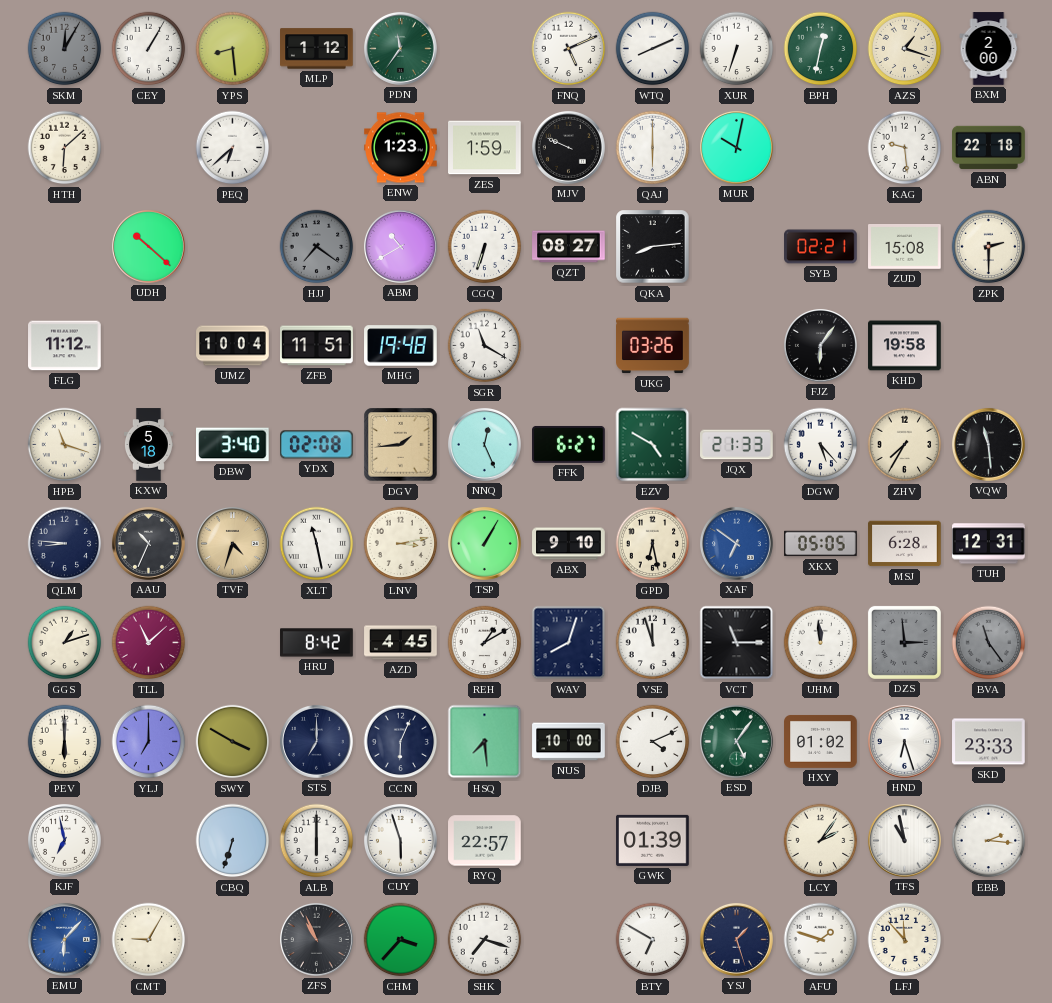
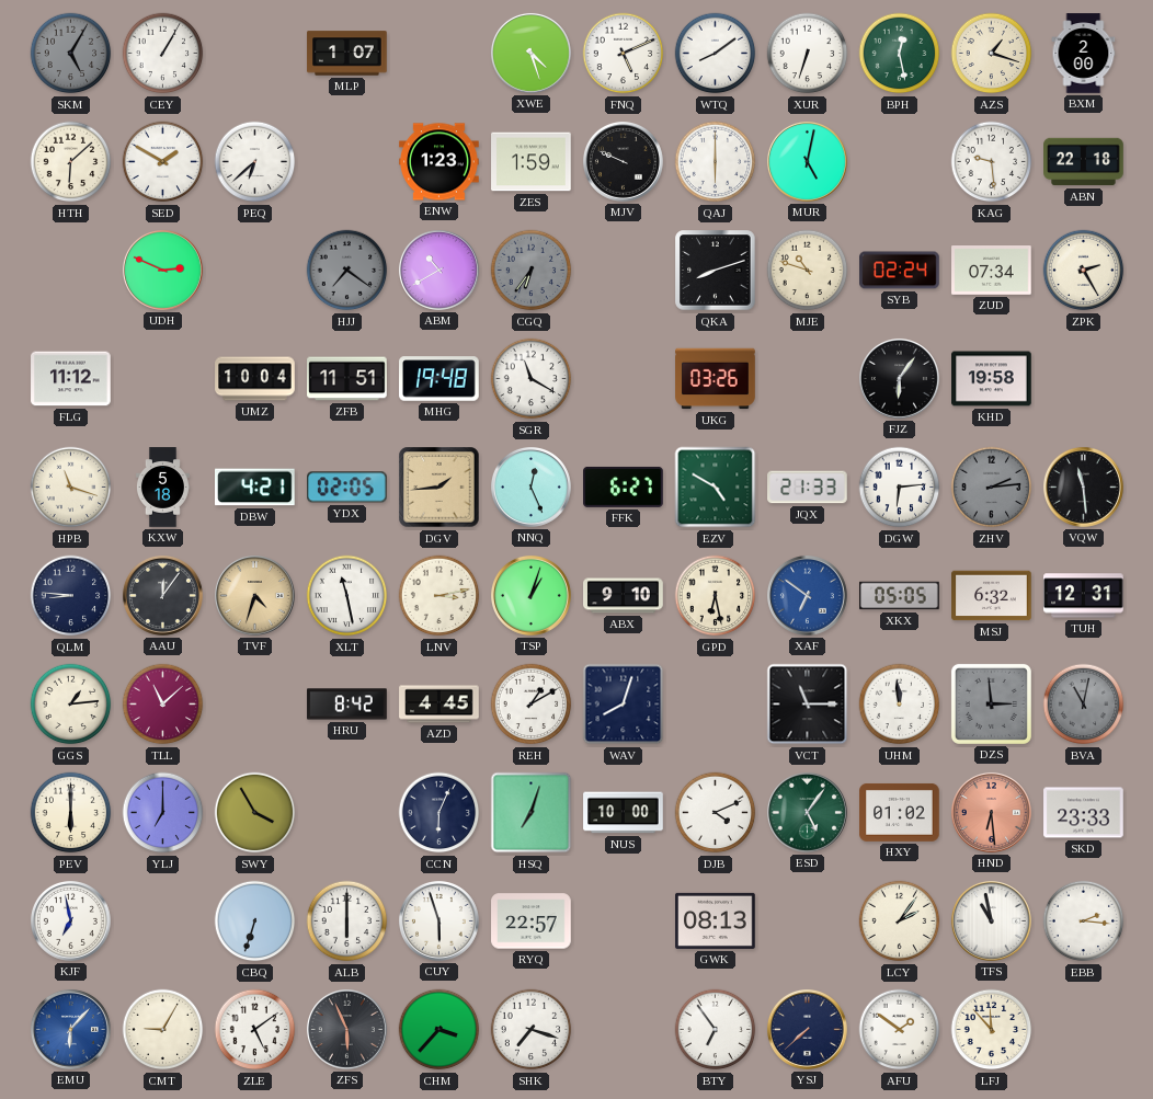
SKM: 12:05 -> 5:05
YPS: 8:29 -> none
MLP: 1:12 -> 1:07
PDN: 11:36 -> none
XWE: none -> 4:27
WTQ: 8:11 -> 8:09
BPH: 12:32 -> 12:28
SED: none -> 1:50
MUR: 10:02 -> 5:02
UDH: 10:22 -> 2:49
CGQ: 6:33 -> 6:36
CGQ dial: white -> grey
QZT: 08:27 -> none
QKA: 8:14 -> 8:12
MJE: none -> 10:48
SYB: 02:21 -> 02:24
ZUD: 15:08 -> 07:34
ZPK: 2:30 -> 2:25
DBW: 3:40 -> 4:21
YDX: 02:08 -> 02:05
DGW: 5:23 -> 6:14
ZHV: 7:35 -> 2:14
ZHV dial: cream -> grey
AAU: 10:34 -> 12:06
TSP: 1:05 -> 1:03
MSJ: 6:28 -> 6:32
GGS: 1:12 -> 1:14
VSE: 11:57 -> none
BVA: 11:24 -> 11:02
SWY: 3:50 -> 3:55
STS: 7:00 -> none
HSQ: 7:29 -> 7:03
HND: 6:27 -> 6:29
HND dial: white -> salmon
GWK: 01:39 -> 08:13
ZLE: none -> 5:09
ZFS: 10:56 -> 5:56
BTY: 6:50 -> 6:54
YSJ: 1:27 -> 7:38
AFU: 1:48 -> 1:51
